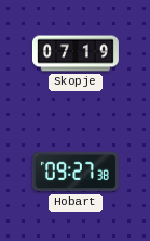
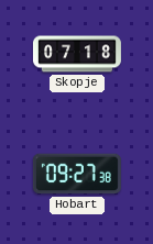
Skopje: 07:19 -> 07:18
